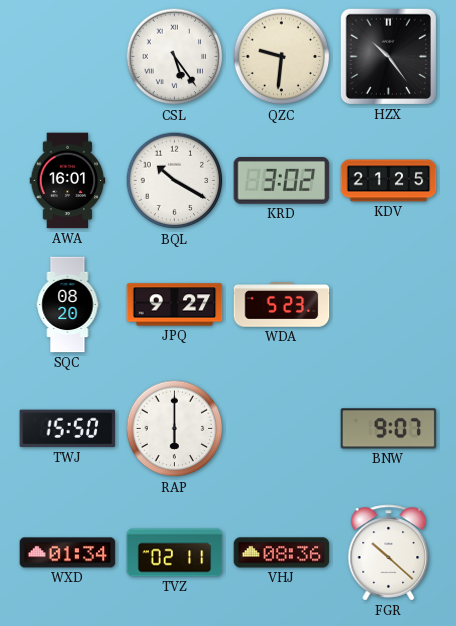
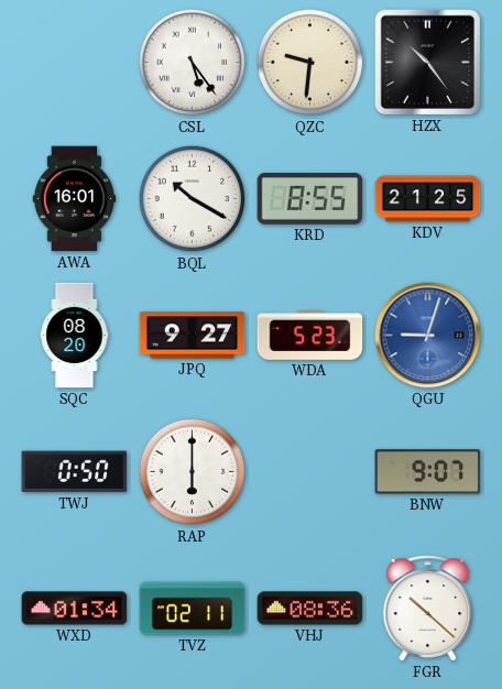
KRD: 3:02 -> 8:55
QGU: none -> 9:03
TWJ: 15:50 -> 0:50
